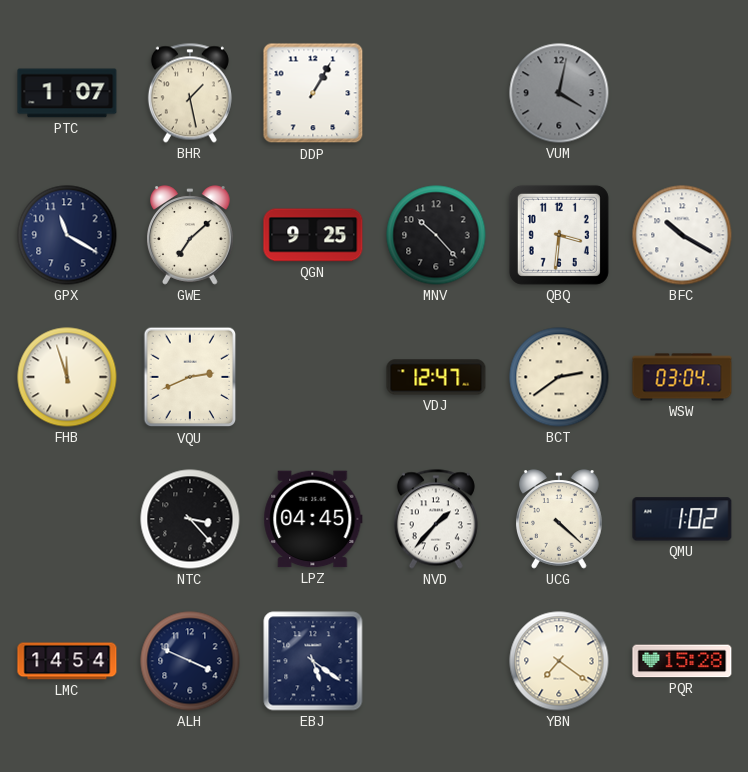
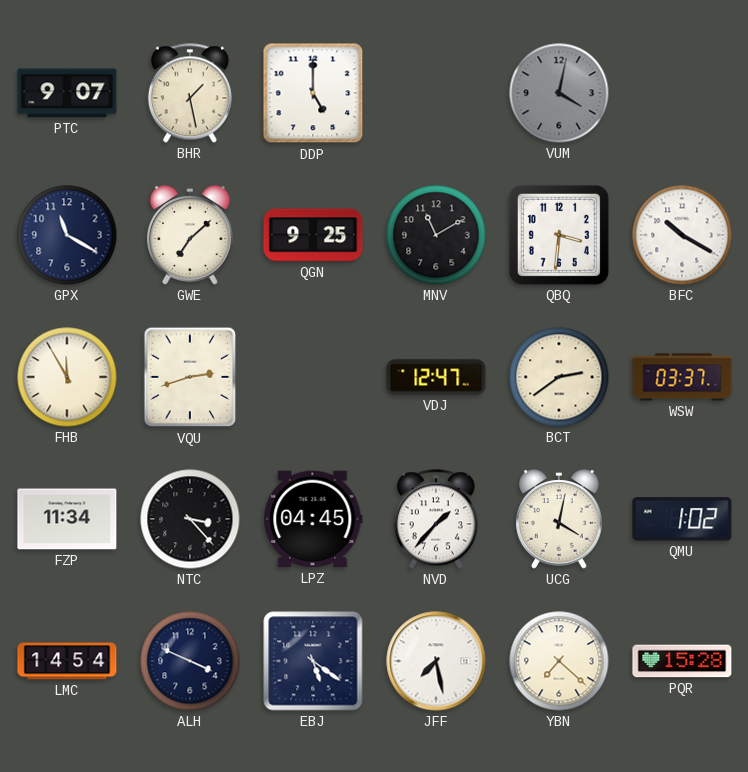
PTC: 1:07 -> 9:07
DDP: 1:05 -> 5:00
MNV: 10:23 -> 11:10
FHB: 11:57 -> 11:55
VQU: 2:41 -> 2:42
WSW: 03:04 -> 03:37
FZP: none -> 11:34
UCG: 4:22 -> 4:02
JFF: none -> 7:28
YBN: 7:21 -> 7:22
